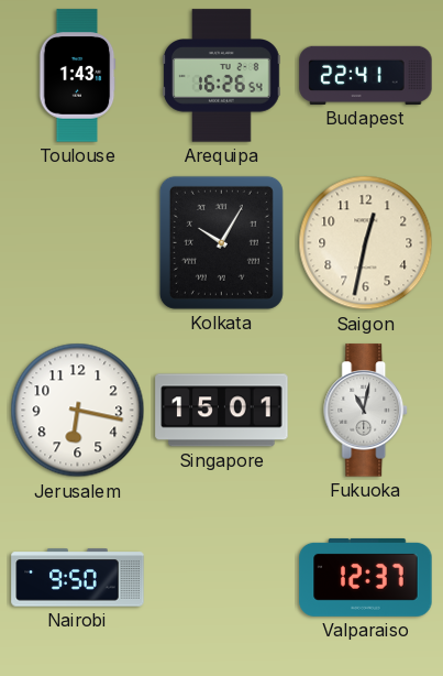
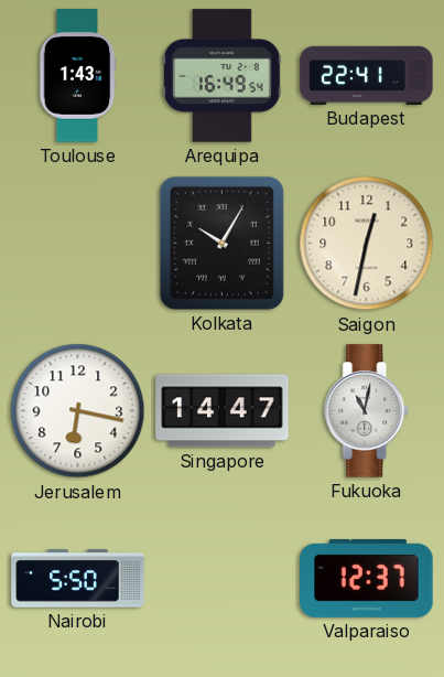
Arequipa: 16:26 -> 16:49
Singapore: 15:01 -> 14:47
Nairobi: 9:50 -> 5:50
